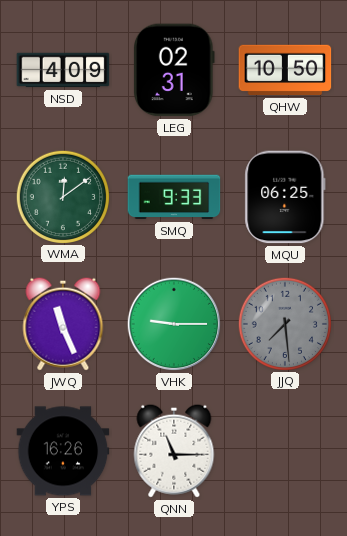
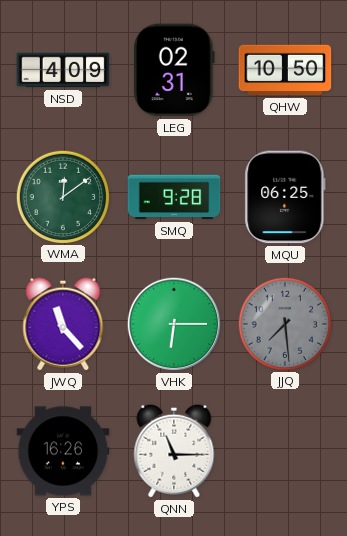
SMQ: 9:33 -> 9:28
JWQ: 11:26 -> 11:23
VHK: 9:15 -> 6:15
